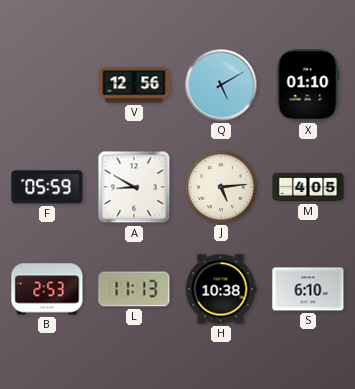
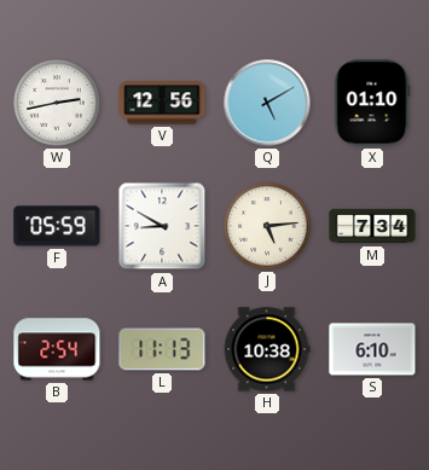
W: none -> 2:43
M: 4:05 -> 7:34
B: 2:53 -> 2:54
